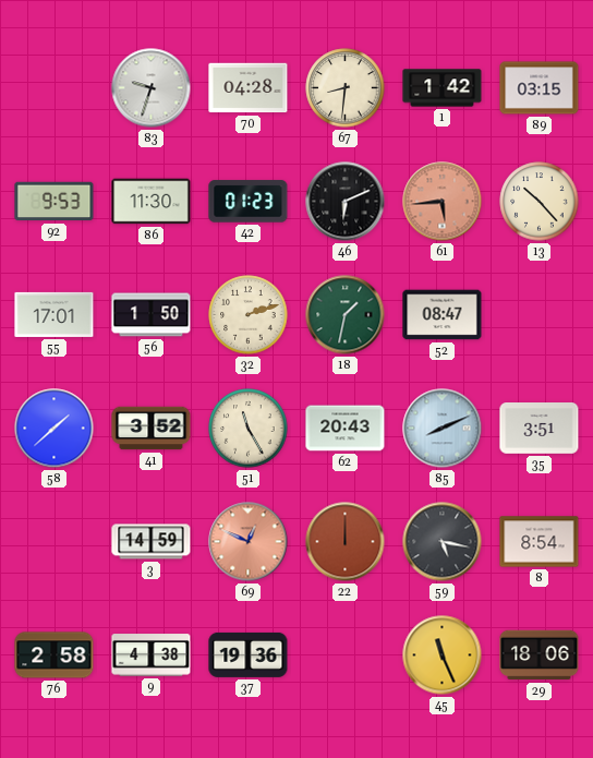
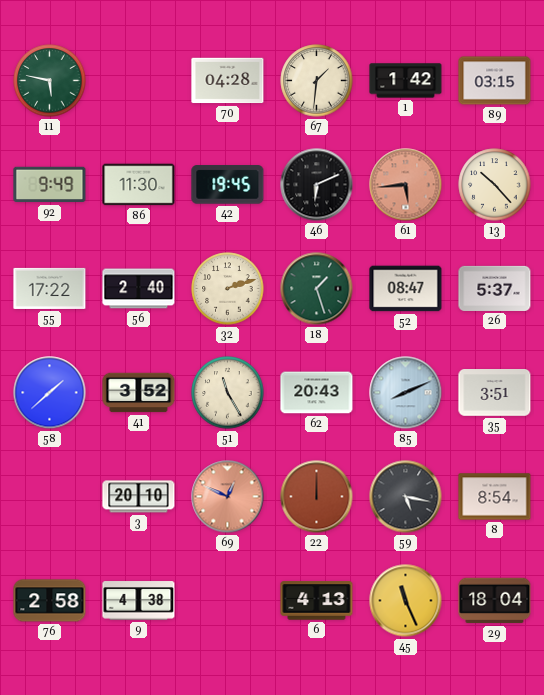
11: none -> 5:47
83: 9:33 -> none
67: 8:31 -> 1:31
92: 9:53 -> 9:49
42: 01:23 -> 19:45
55: 17:01 -> 17:22
56: 1:50 -> 2:40
18: 1:32 -> 1:27
26: none -> 5:37
3: 14:59 -> 20:10
37: 19:36 -> none
6: none -> 4:13
29: 18:06 -> 18:04
